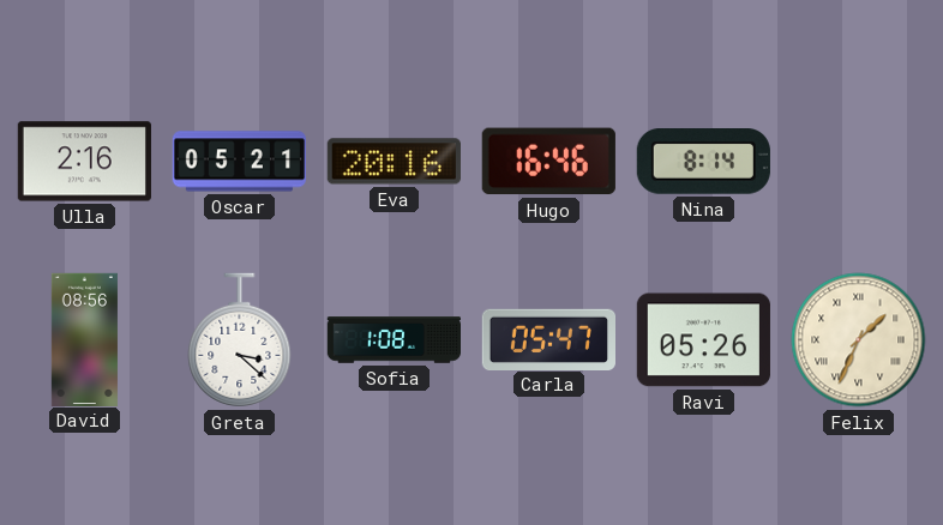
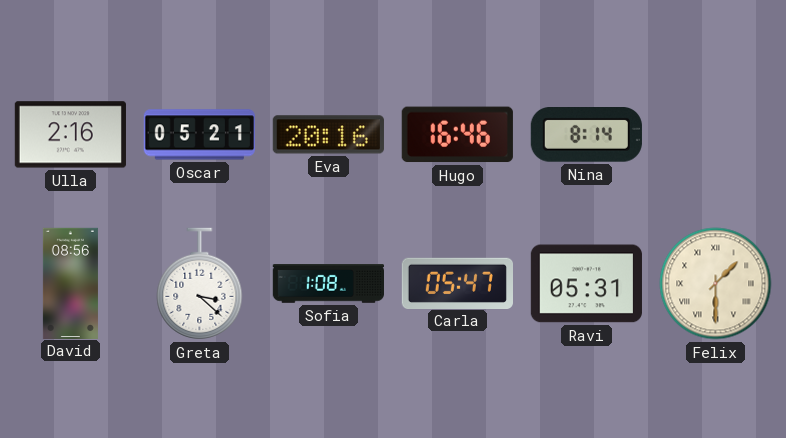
Ravi: 05:26 -> 05:31
Felix: 1:34 -> 1:30
